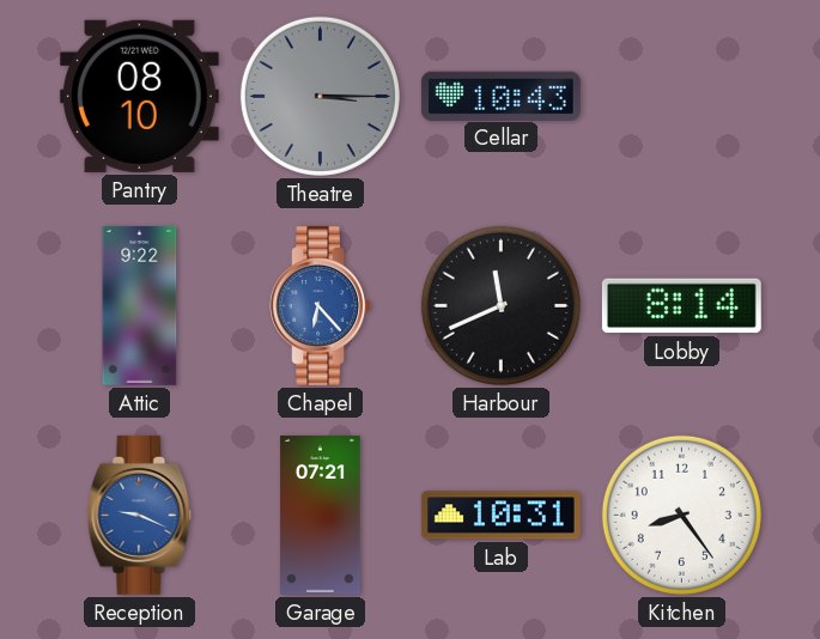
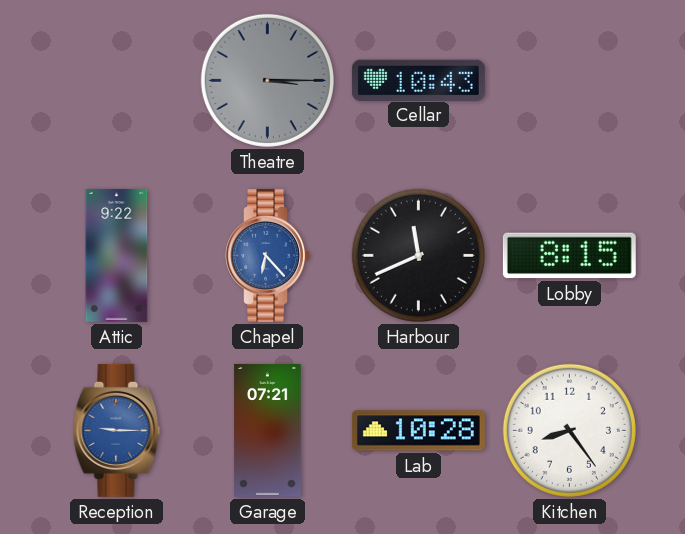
Pantry: 08:10 -> none
Lobby: 8:14 -> 8:15
Reception: 9:19 -> 9:15
Lab: 10:31 -> 10:28
